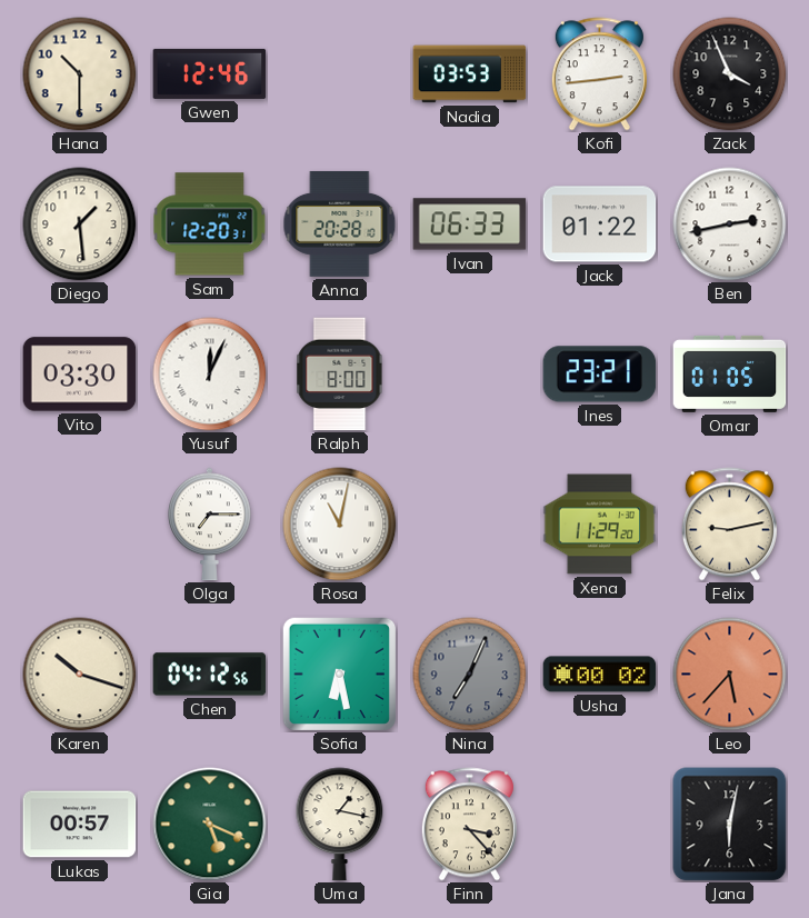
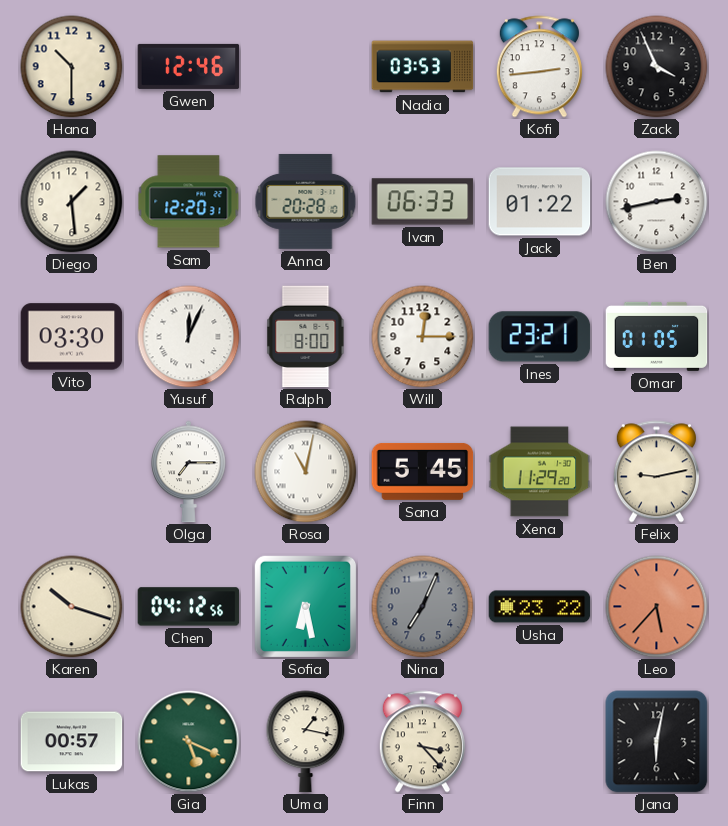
Will: none -> 12:15
Sana: none -> 5:45
Usha: 00:02 -> 23:22
